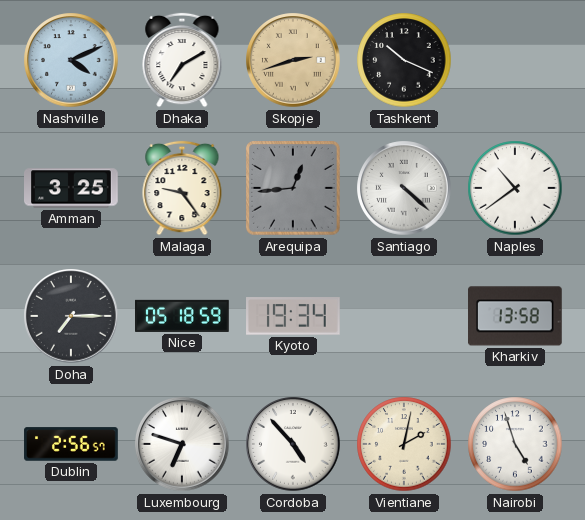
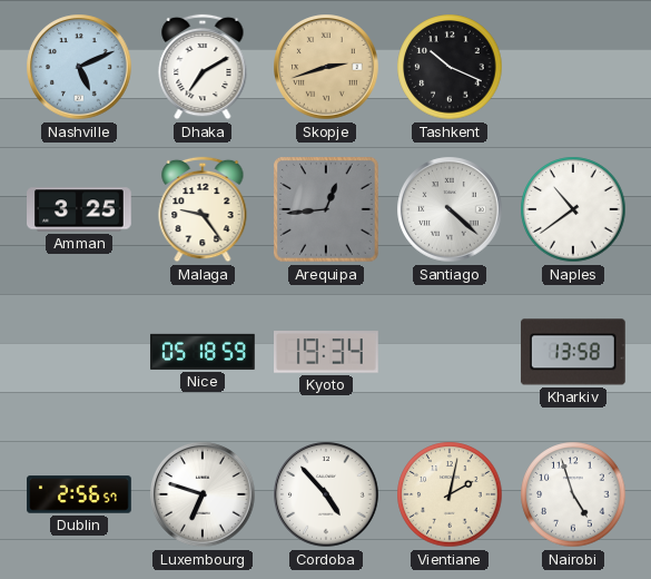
Nashville: 4:11 -> 5:11
Doha: 7:15 -> none
